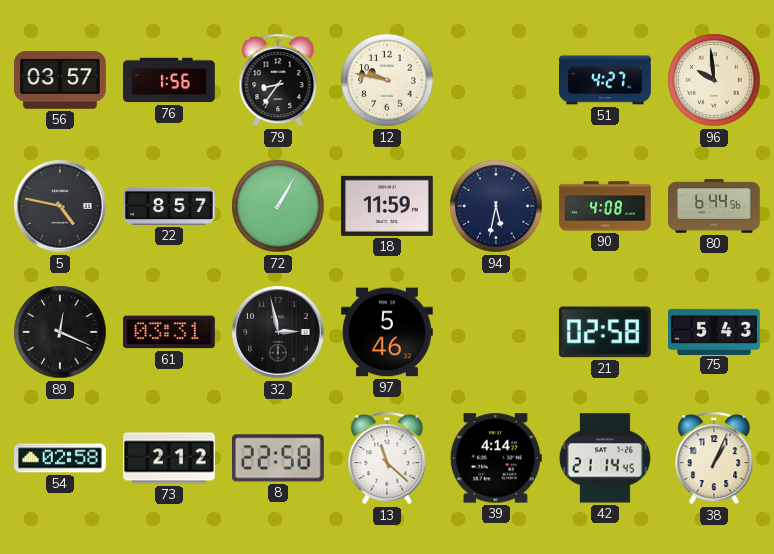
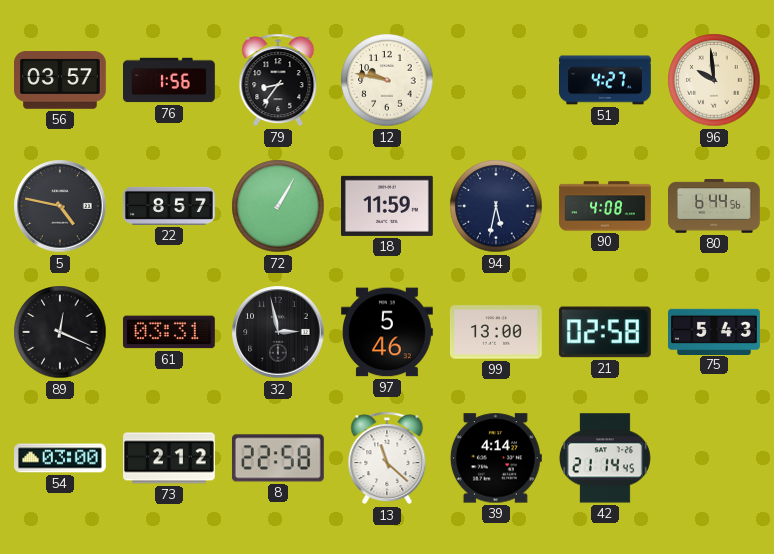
99: none -> 13:00
54: 02:58 -> 03:00
38: 1:04 -> none
